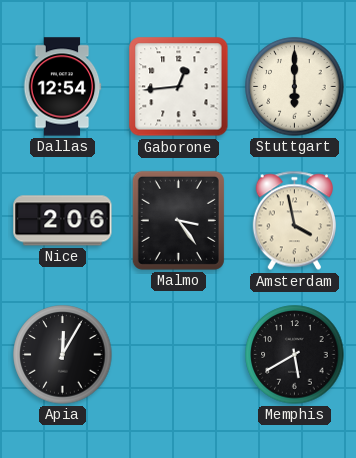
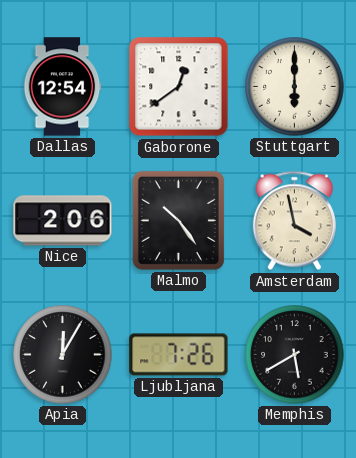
Gaborone: 12:44 -> 12:39
Malmo: 3:24 -> 10:24
Ljubljana: none -> 7:26
